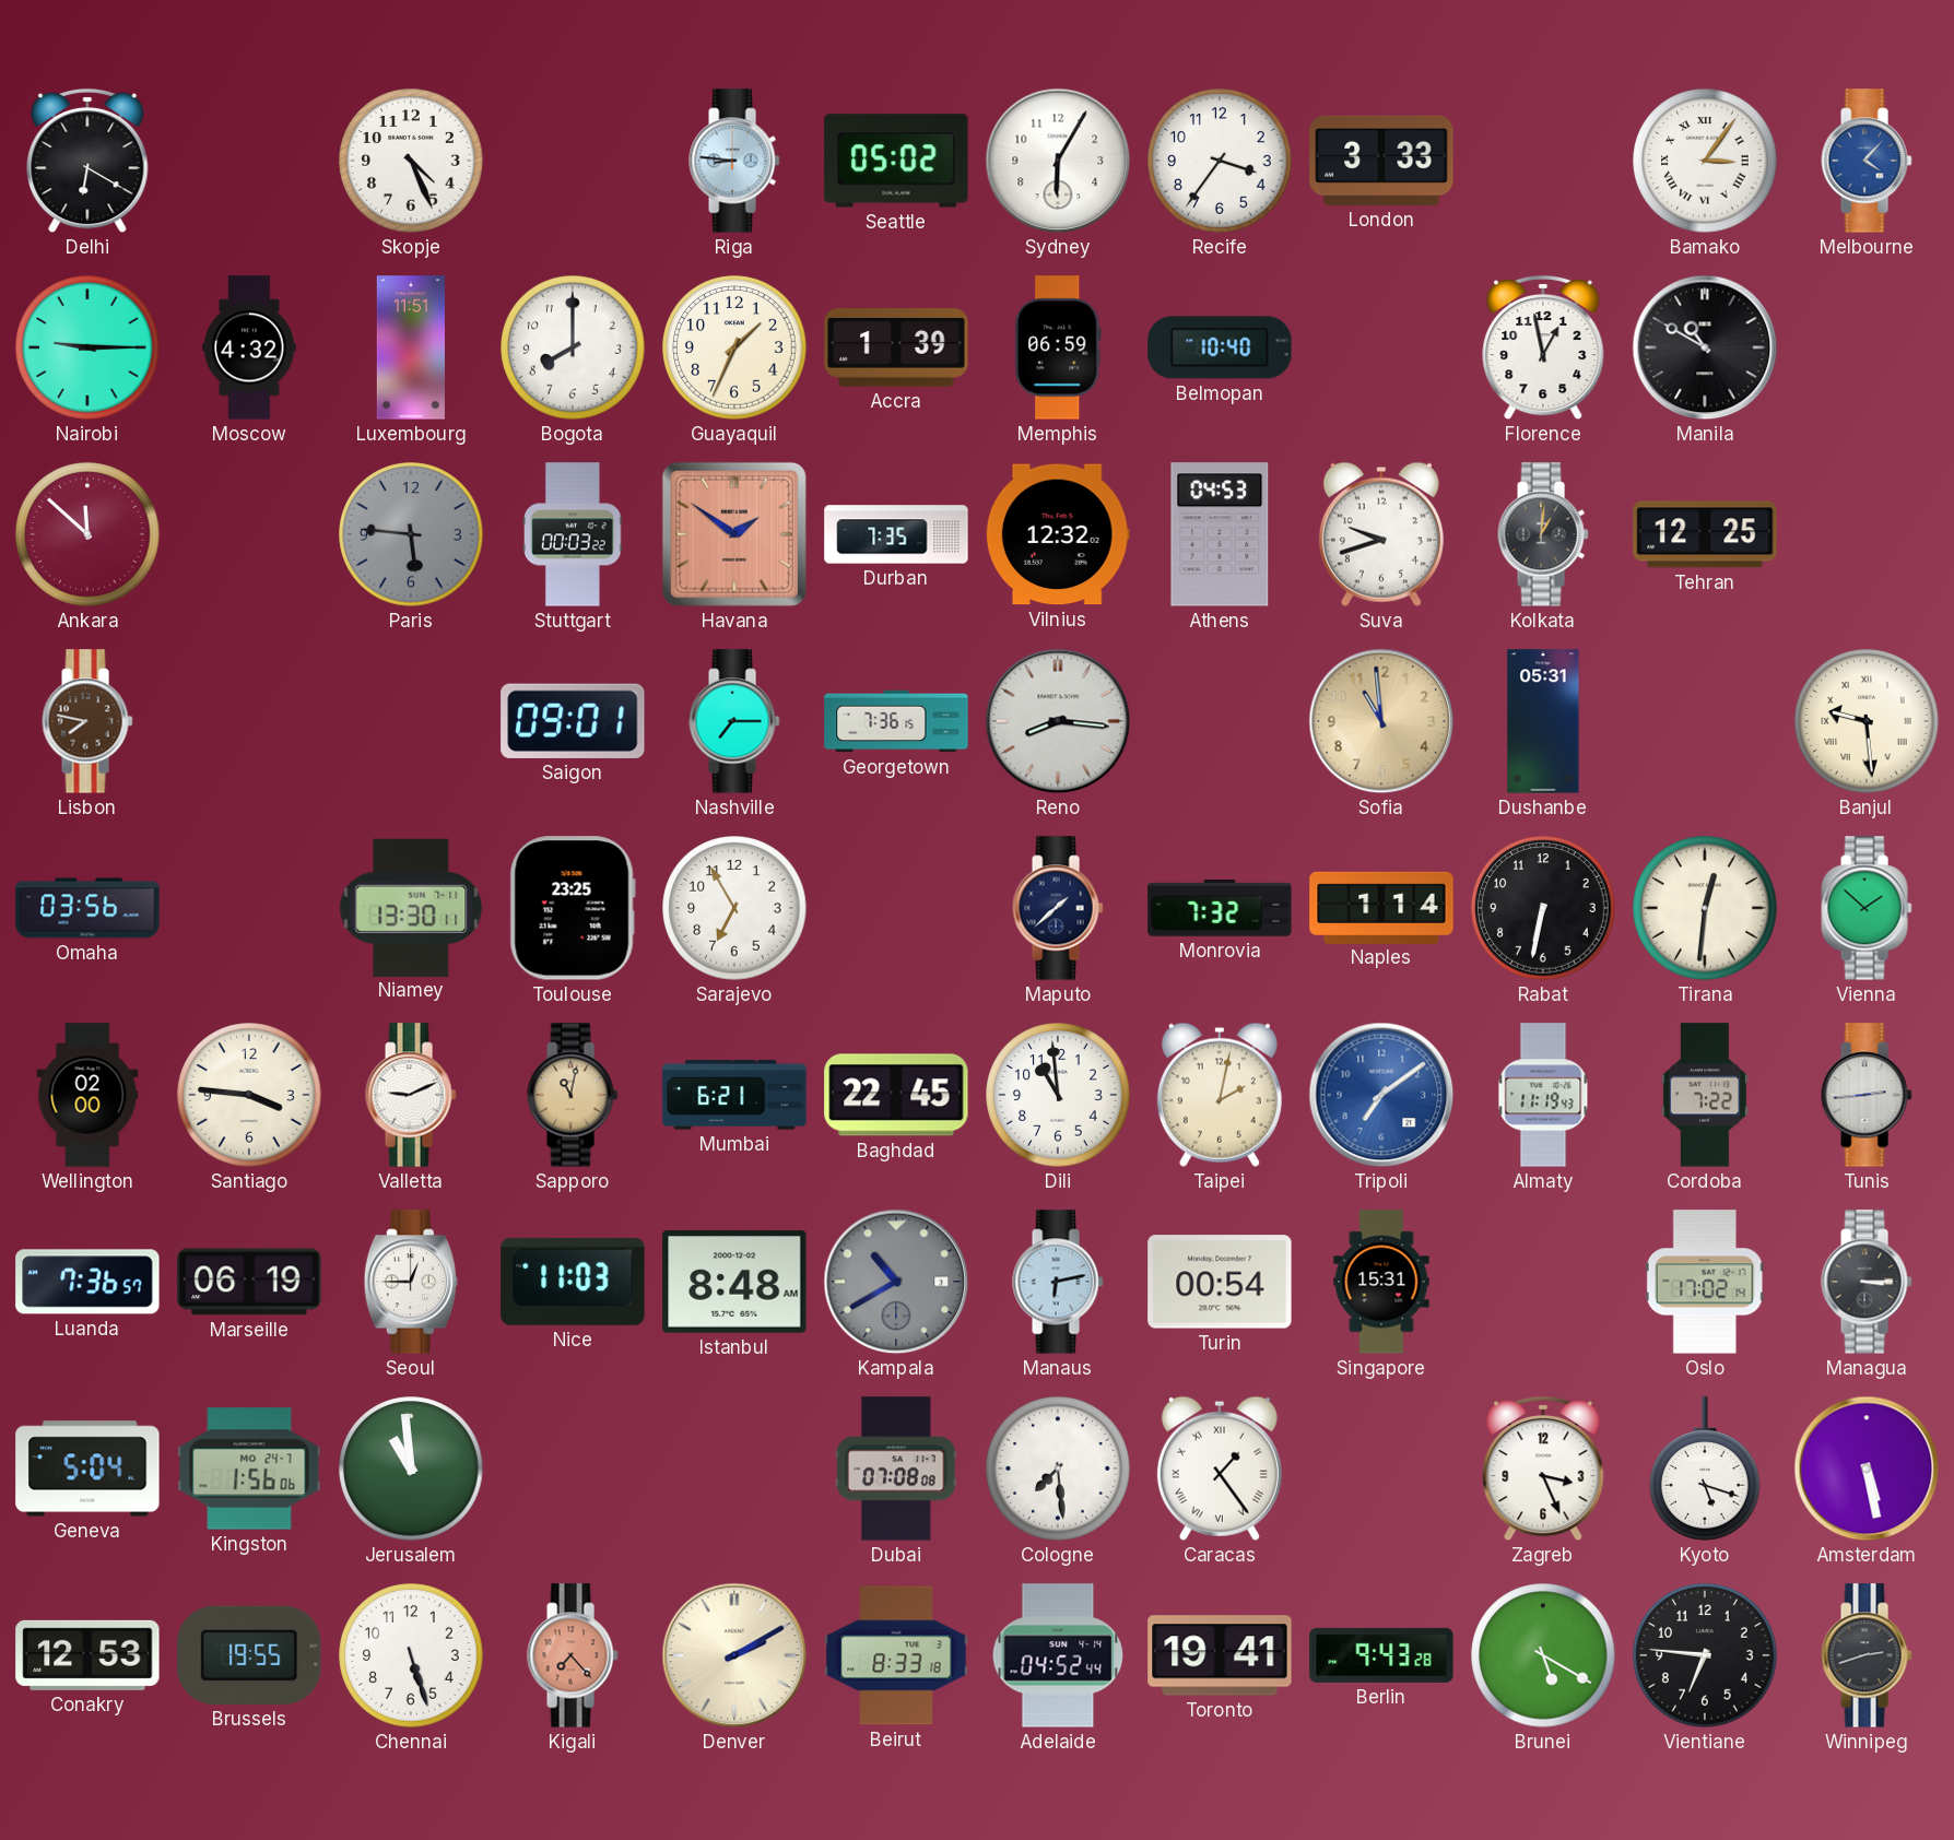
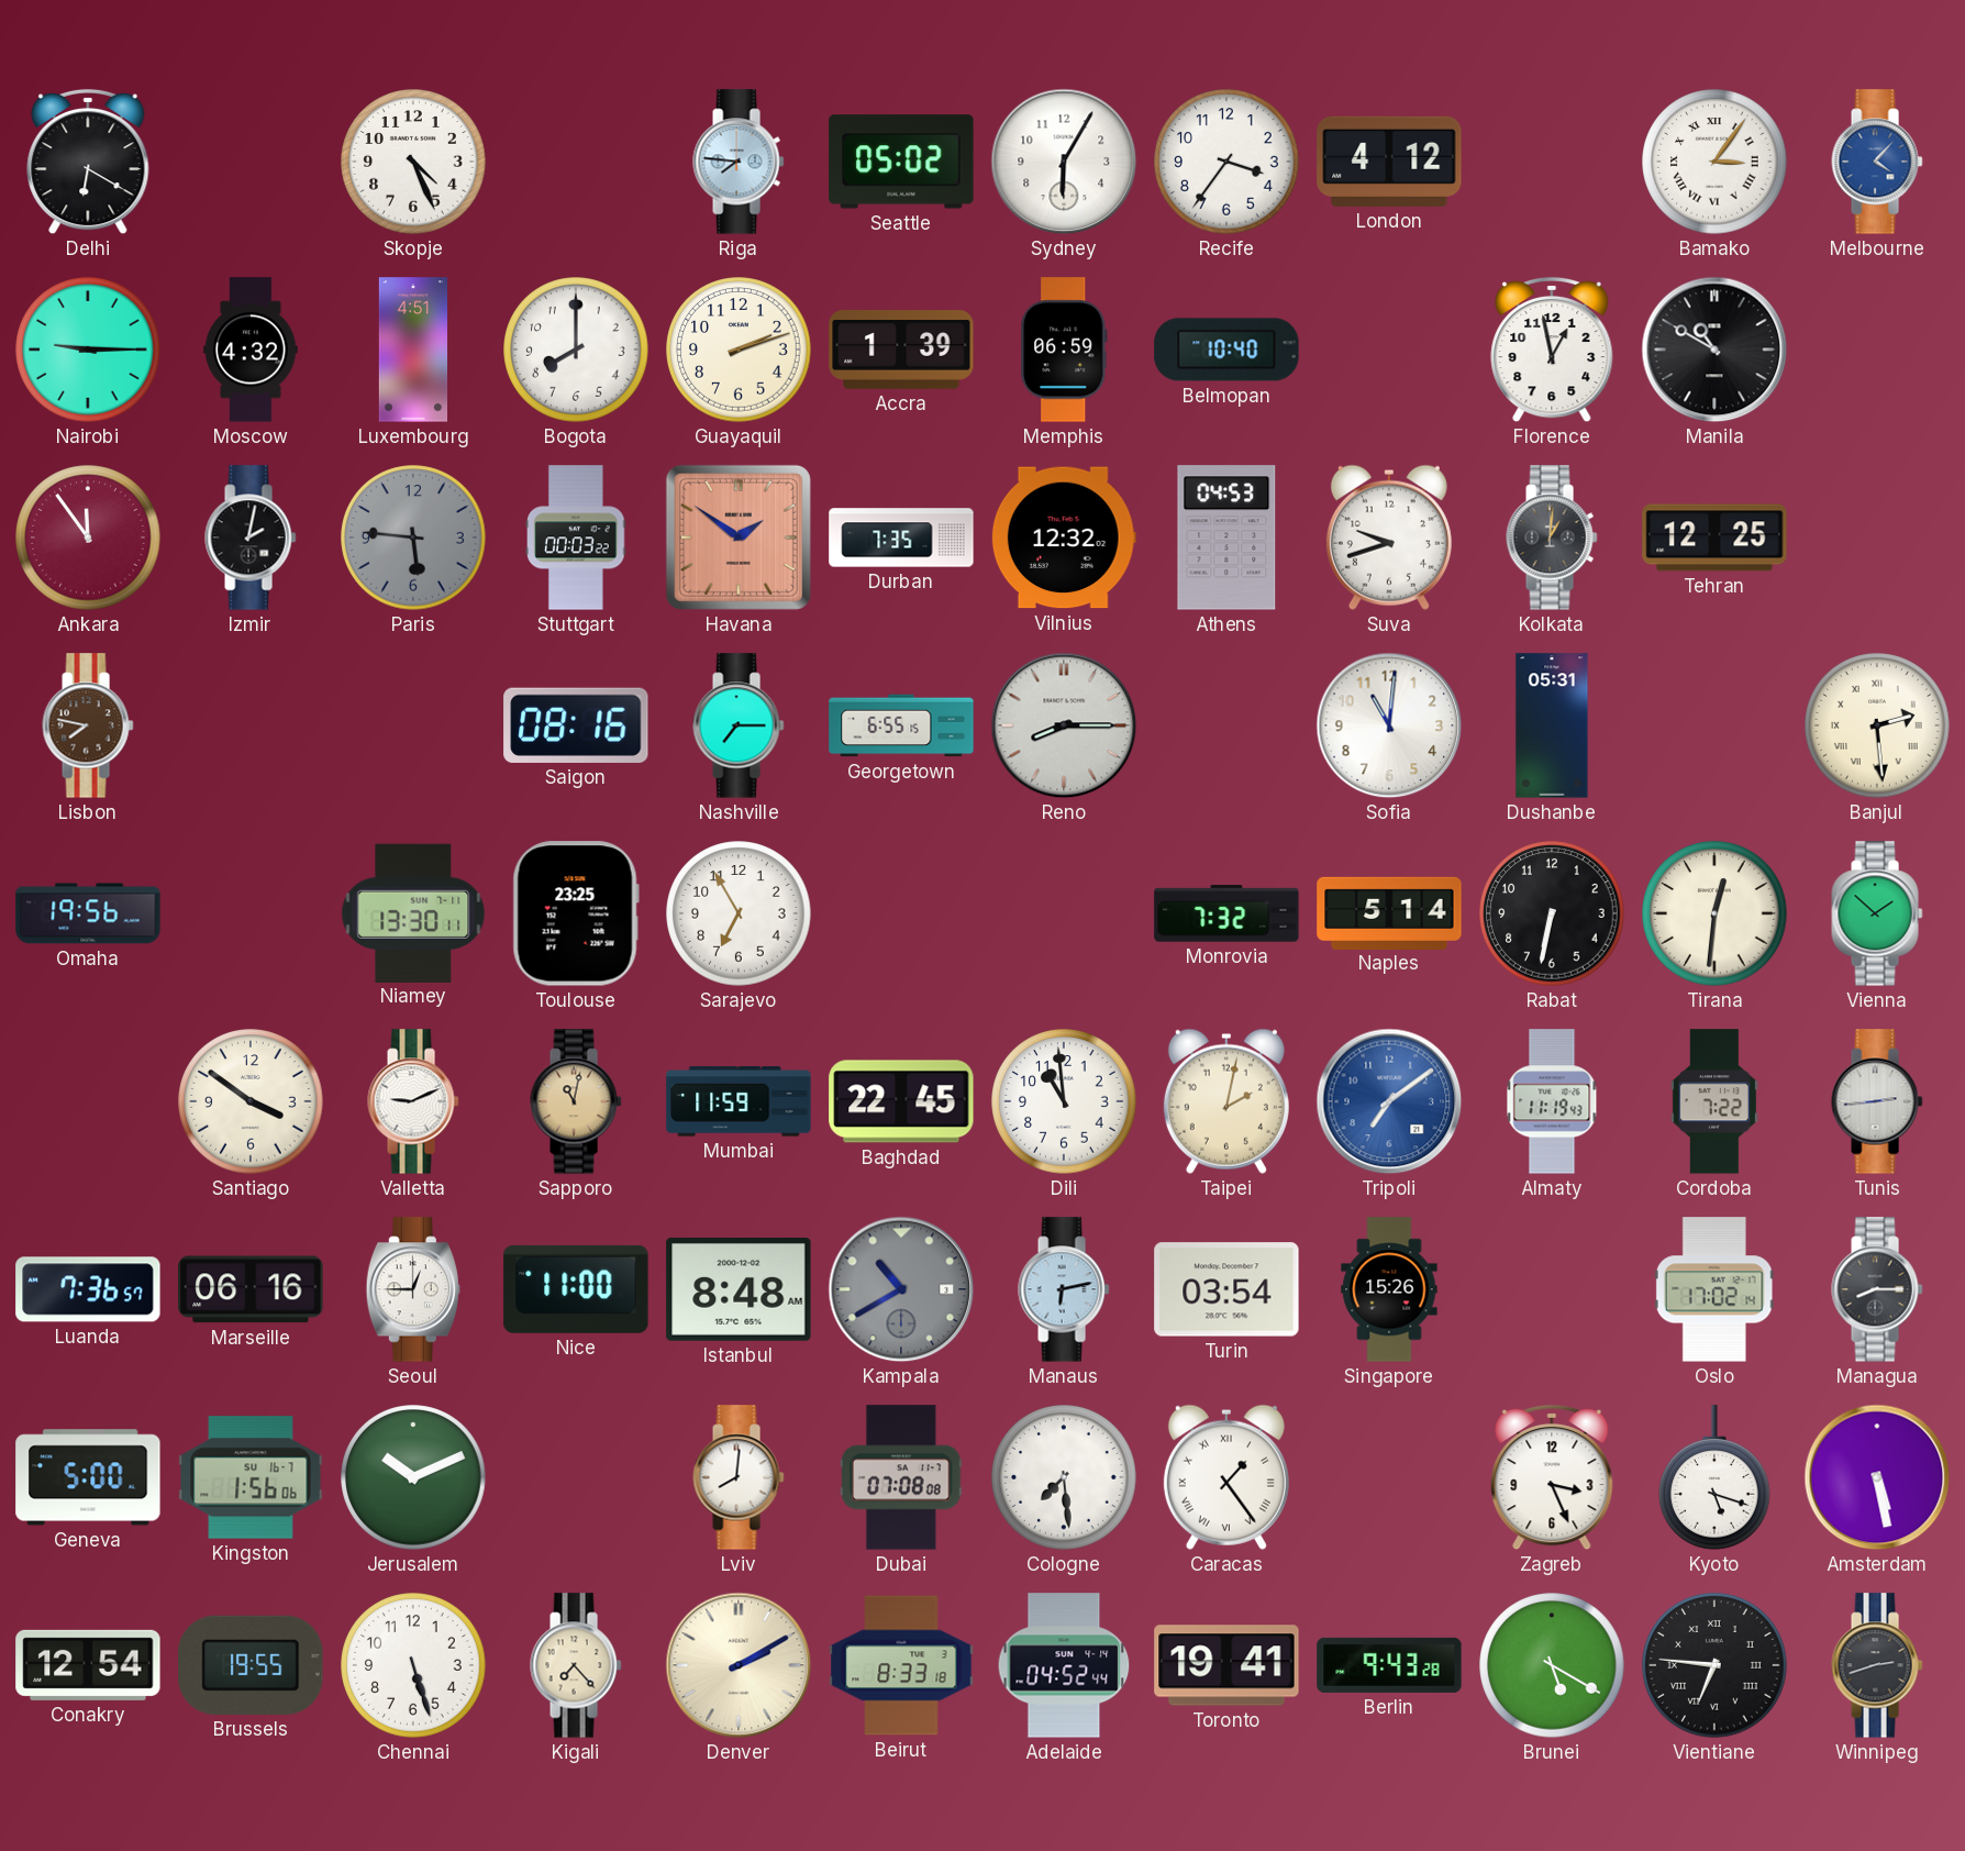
Riga: 8:46 -> 7:46
London: 3:33 -> 4:12
Luxembourg: 11:51 -> 4:51
Guayaquil: 1:34 -> 2:12
Ankara: 11:52 -> 11:54
Izmir: none -> 2:02
Saigon: 09:01 -> 08:16
Georgetown: 7:36 -> 6:55
Reno: 8:16 -> 8:15
Sofia: 10:59 -> 11:01
Sofia dial: champagne -> white
Banjul: 9:29 -> 2:29
Omaha: 03:56 -> 19:56
Maputo: 1:38 -> none
Naples: 1:14 -> 5:14
Wellington: 02:00 -> none
Santiago: 3:46 -> 3:51
Mumbai: 6:21 -> 11:59
Marseille: 06:19 -> 06:16
Nice: 11:03 -> 11:00
Turin: 00:54 -> 03:54
Singapore: 15:31 -> 15:26
Managua: 3:15 -> 8:15
Geneva: 5:04 -> 5:00
Kingston date: MO 24-7 -> SU 16-7
Jerusalem: 10:59 -> 10:11
Lviv: none -> 8:01
Conakry: 12:53 -> 12:54
Kigali dial: salmon -> cream
Vientiane numerals: Arabic -> Roman
